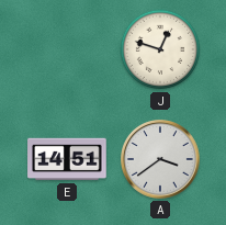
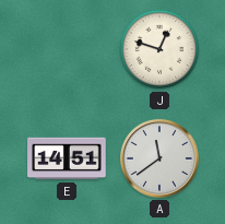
A: 3:39 -> 11:39
